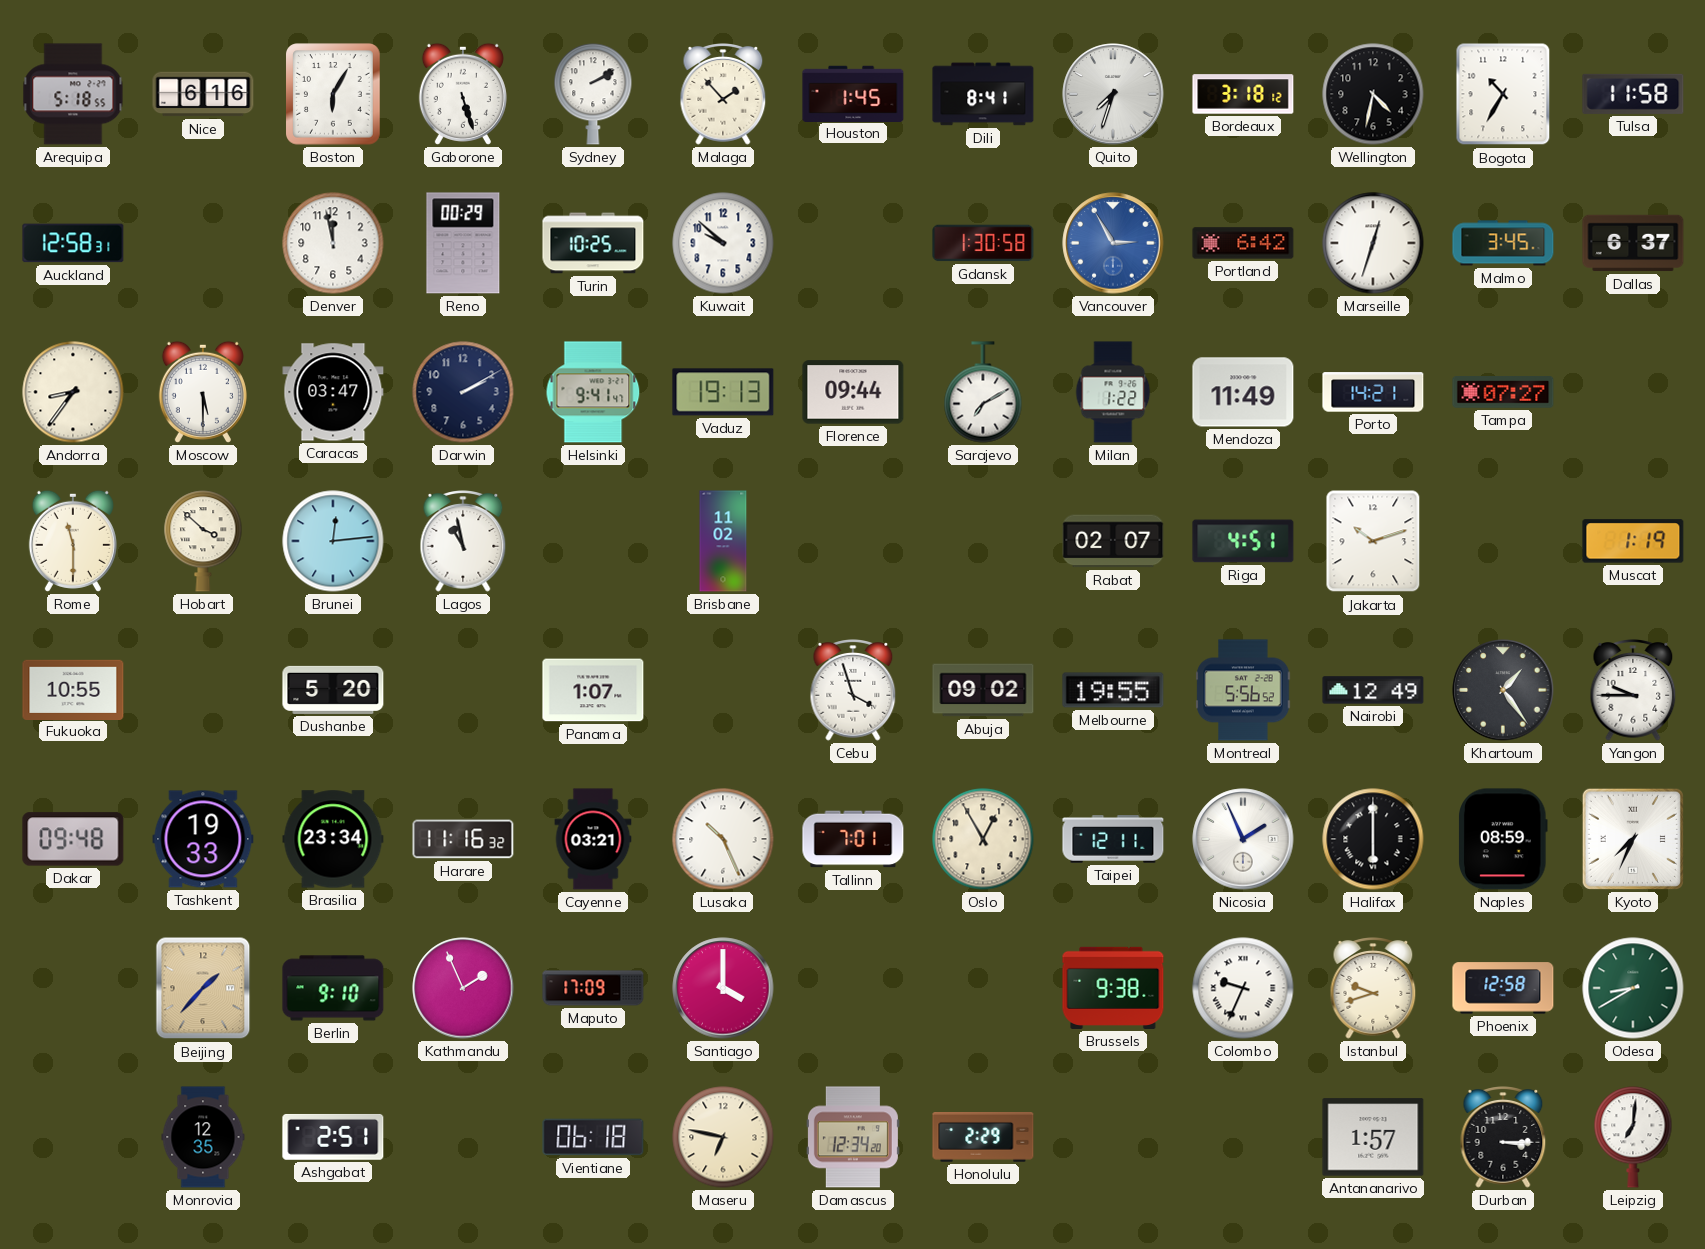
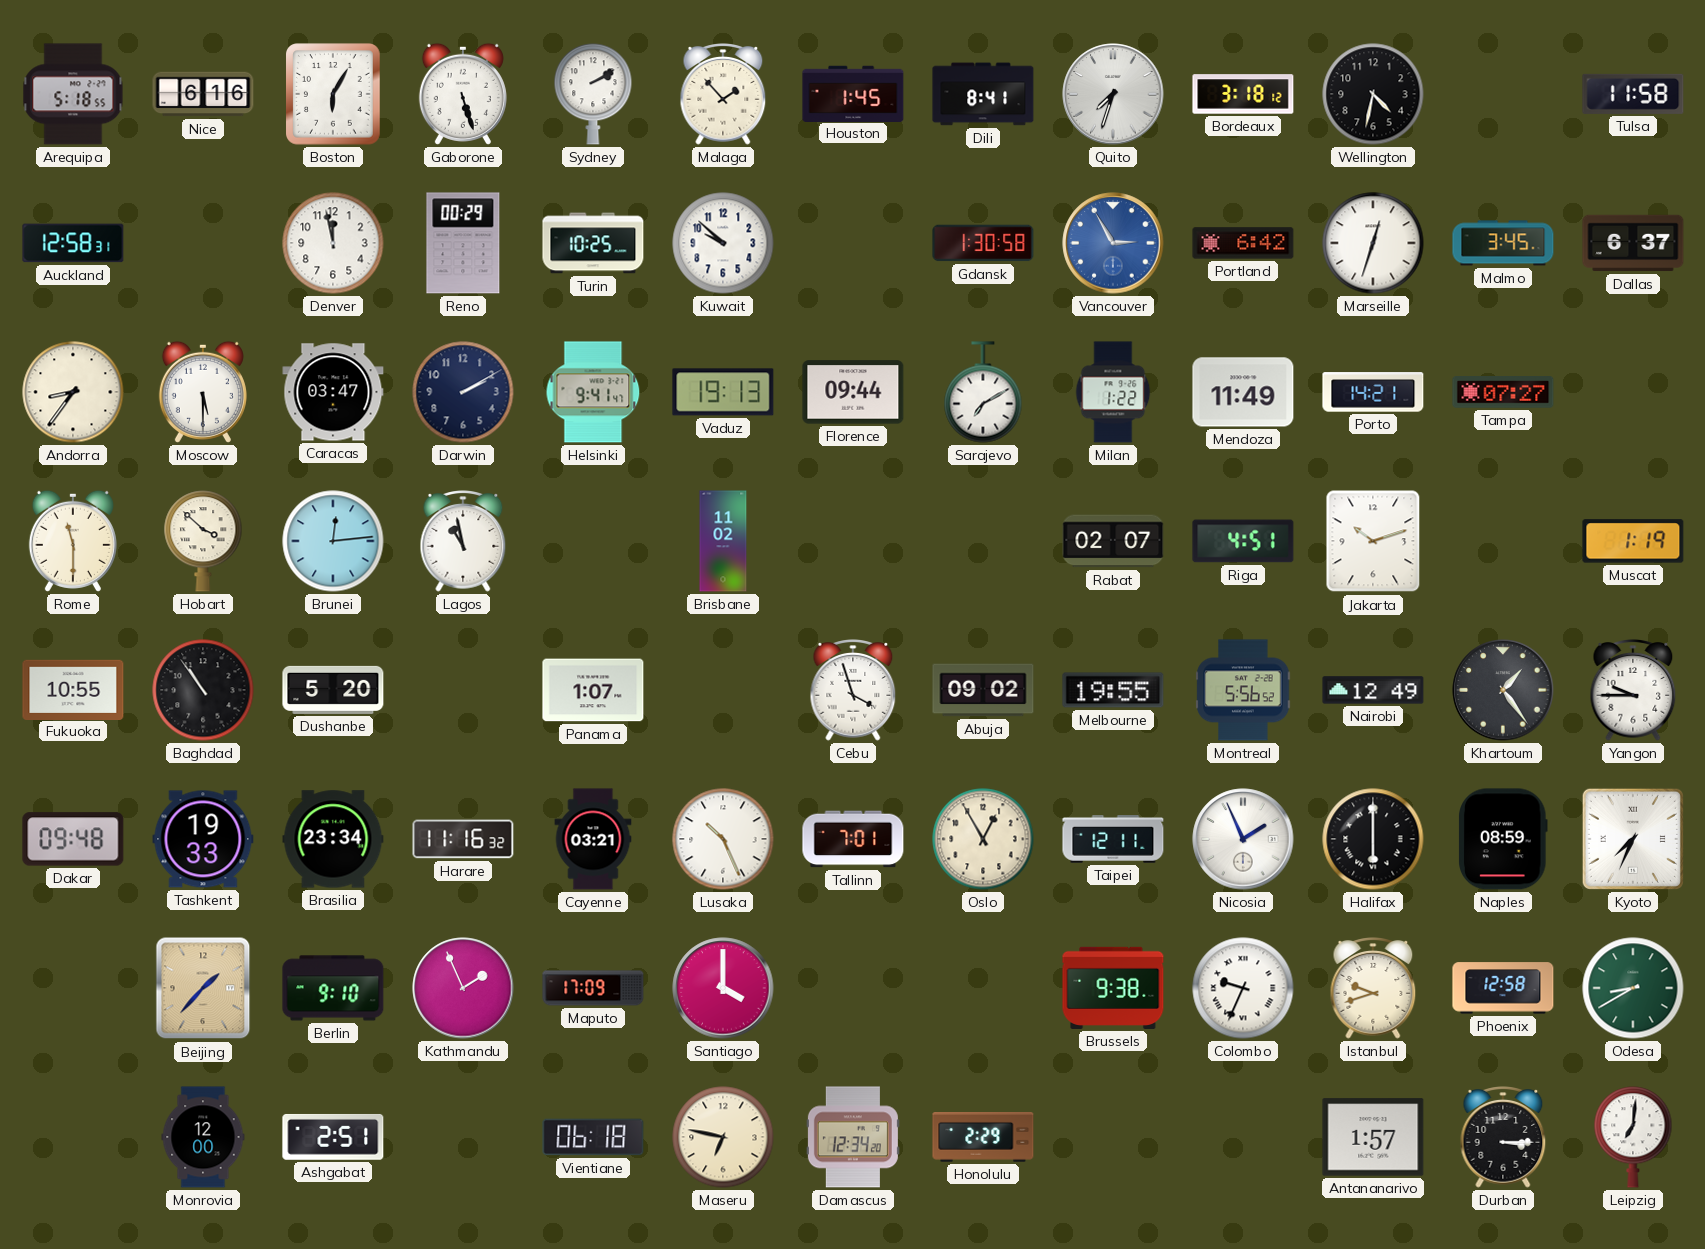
Bogota: 10:35 -> none
Baghdad: none -> 10:54
Monrovia: 12:35 -> 12:00
